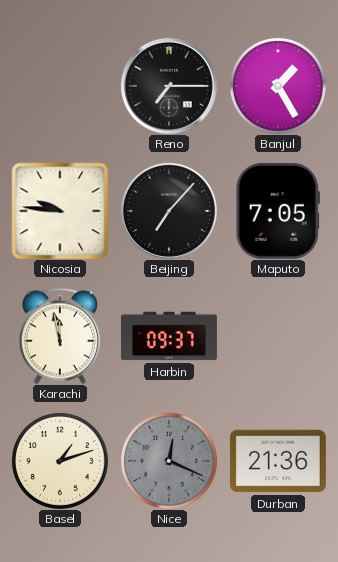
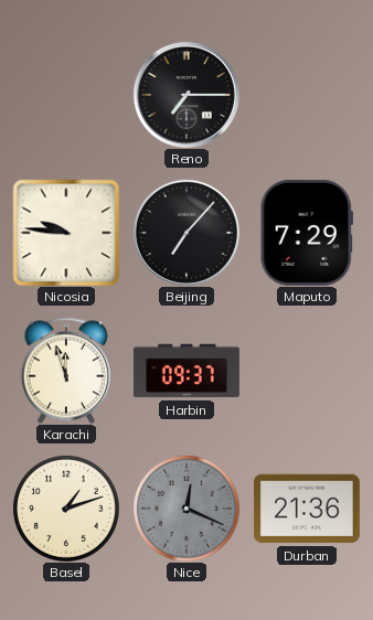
Banjul: 1:25 -> none
Maputo: 7:05 -> 7:29
Karachi: 11:58 -> 11:57
